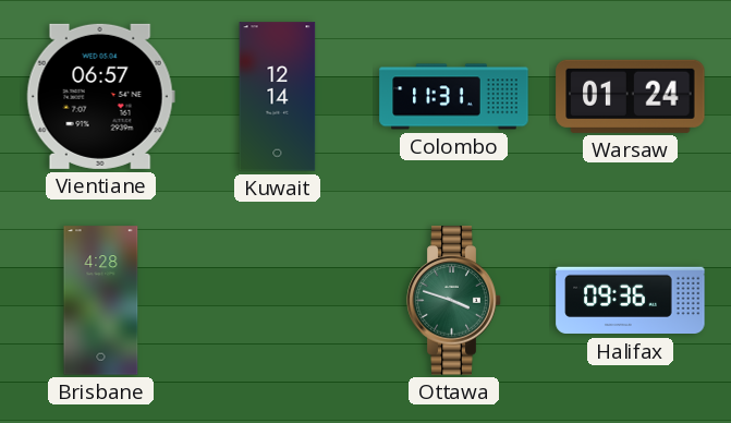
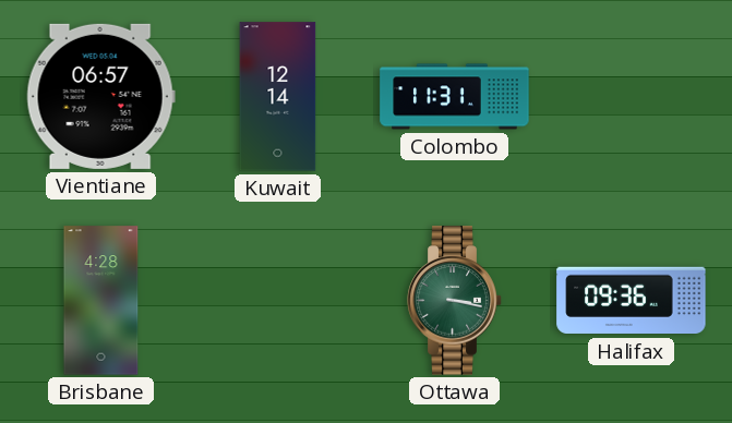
Warsaw: 01:24 -> none
Ottawa: 3:48 -> 3:17
